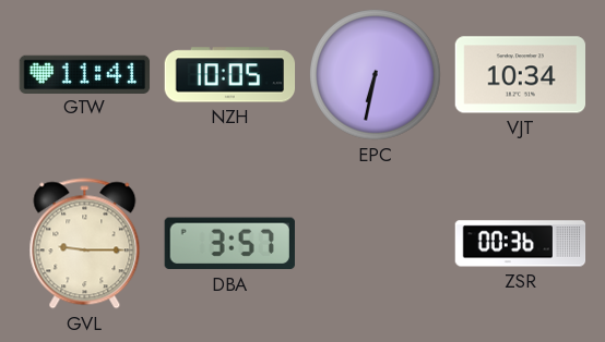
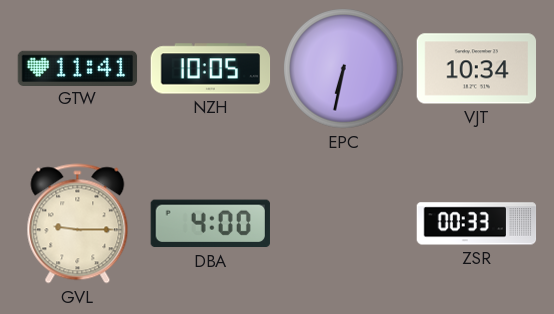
DBA: 3:57 -> 4:00
ZSR: 00:36 -> 00:33
